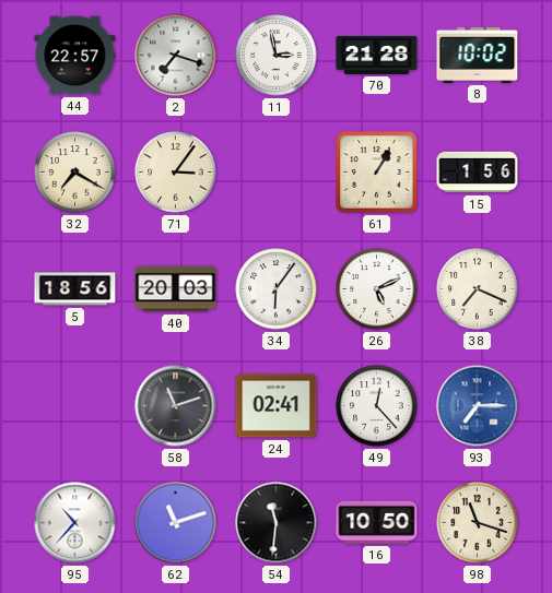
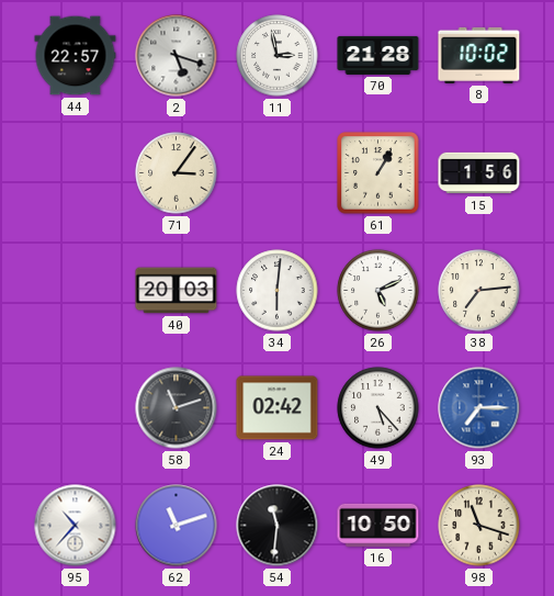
2: 7:18 -> 5:18
32: 7:20 -> none
5: 18:56 -> none
34: 6:06 -> 6:01
38: 7:19 -> 7:14
24: 02:41 -> 02:42
49: 12:23 -> 5:23
